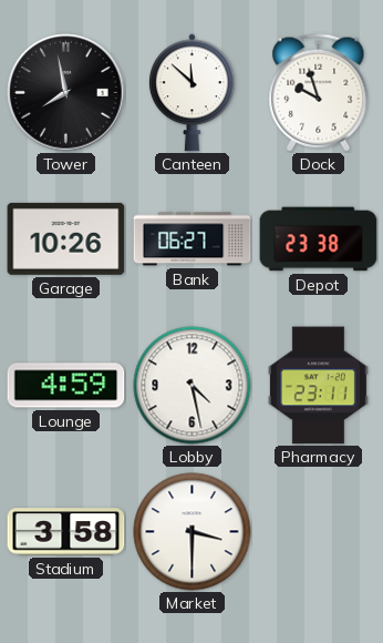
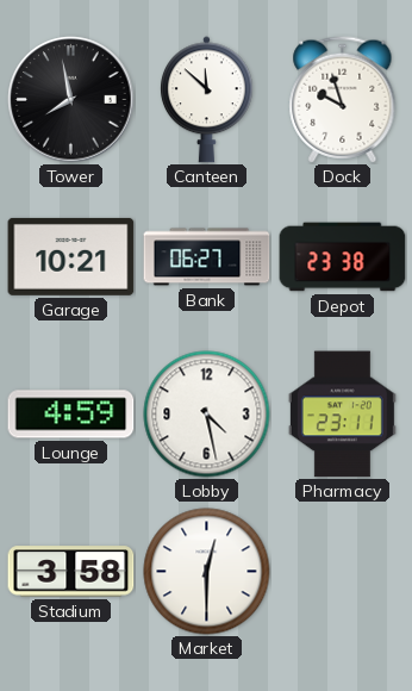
Garage: 10:26 -> 10:21
Market: 3:30 -> 12:30
